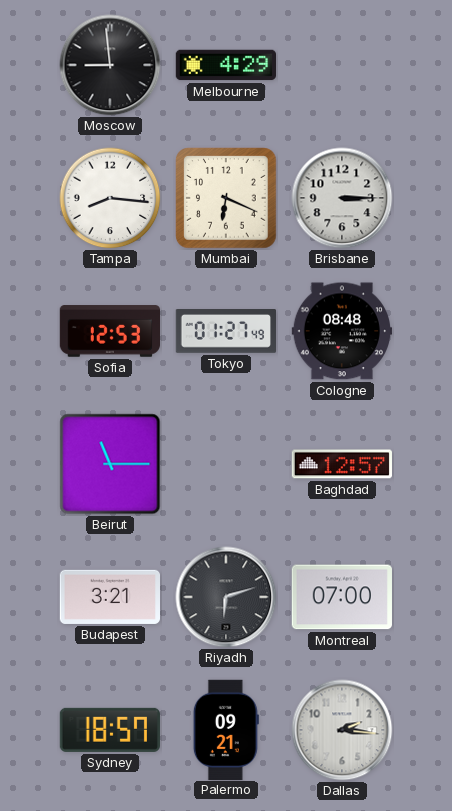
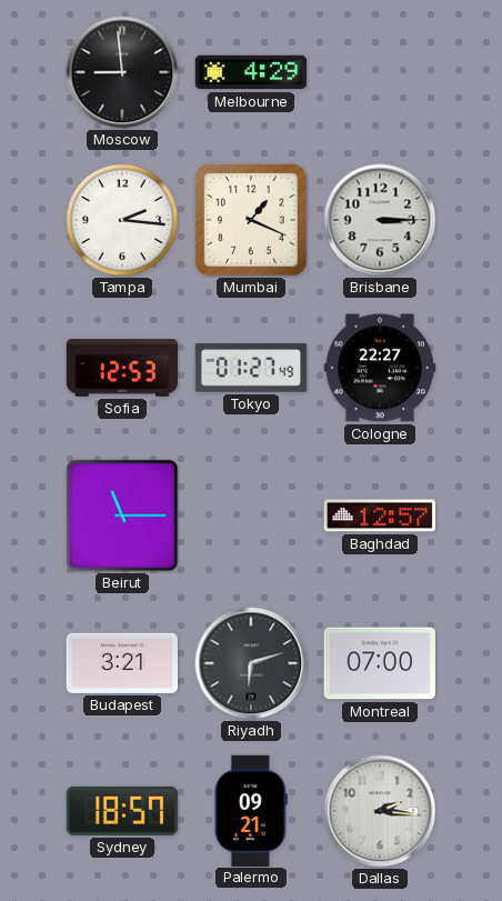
Tampa: 8:16 -> 2:16
Mumbai: 6:19 -> 1:19
Cologne: 08:48 -> 22:27
